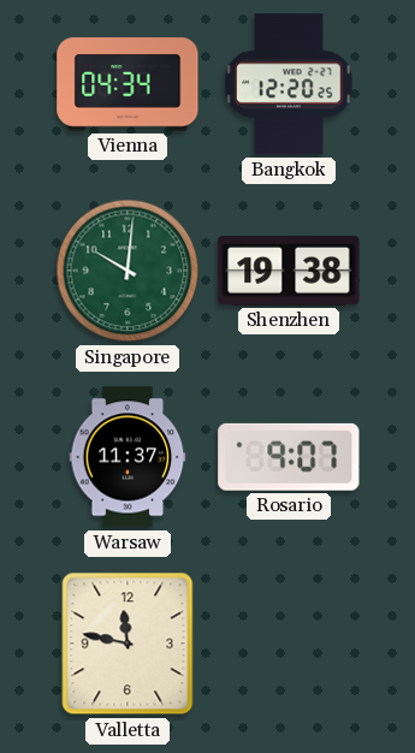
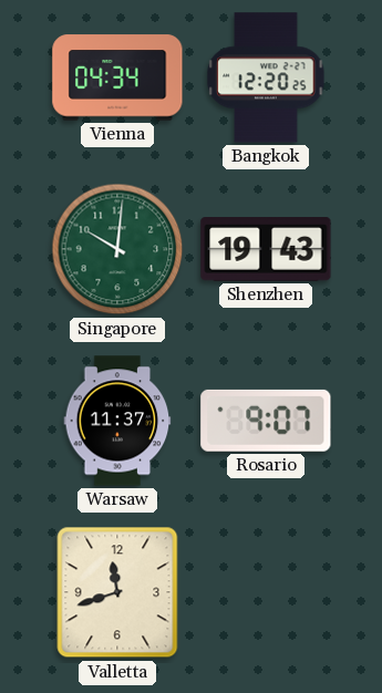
Shenzhen: 19:38 -> 19:43
Valletta: 11:47 -> 11:42
